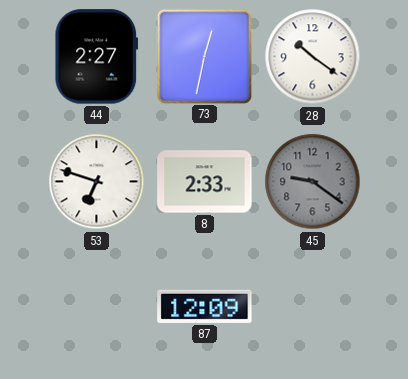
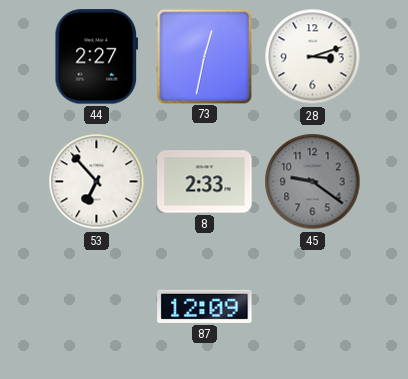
28: 10:21 -> 3:12
53: 6:48 -> 6:53
